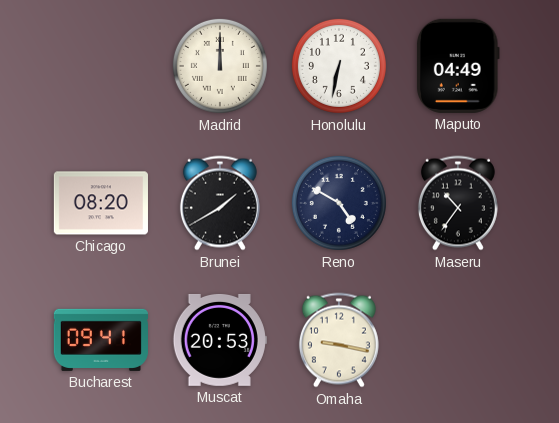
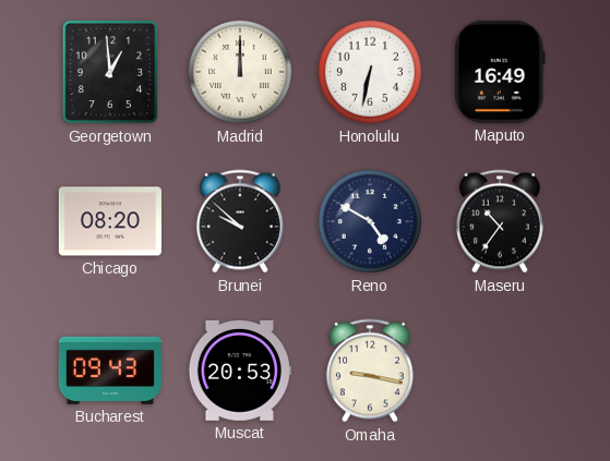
Georgetown: none -> 12:59
Maputo: 04:49 -> 16:49
Brunei: 1:40 -> 9:52
Bucharest: 09:41 -> 09:43
